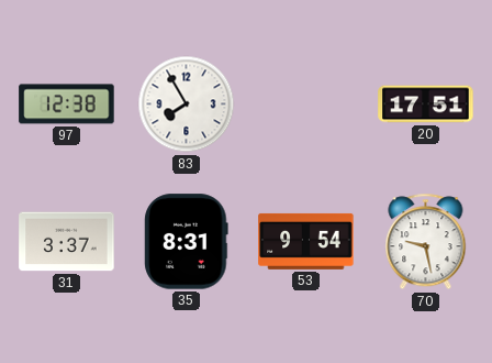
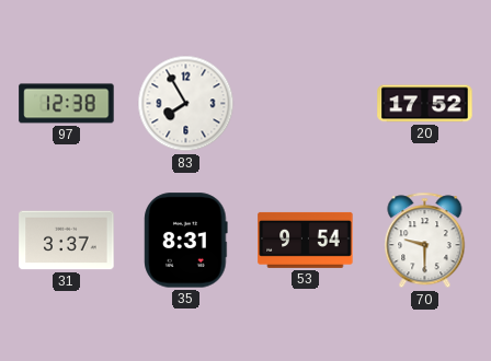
20: 17:51 -> 17:52
70: 9:28 -> 9:30
